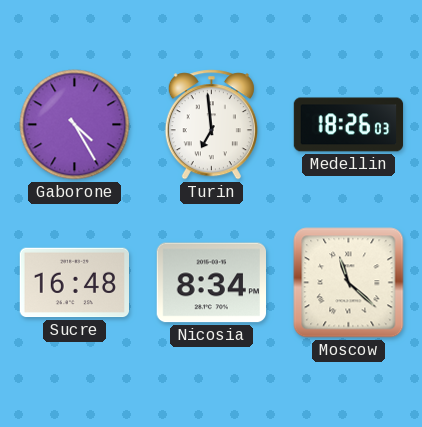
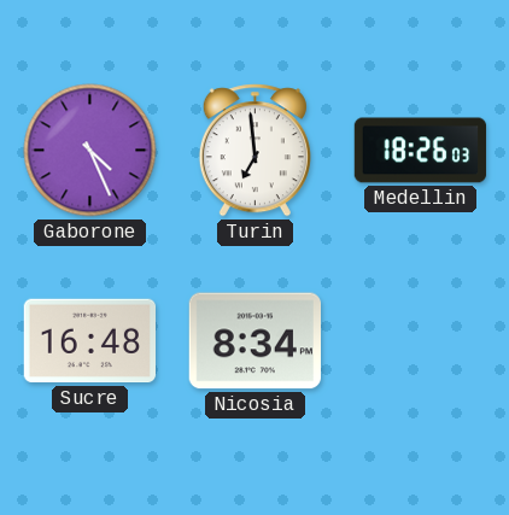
Gaborone: 4:25 -> 4:26
Moscow: 11:22 -> none
